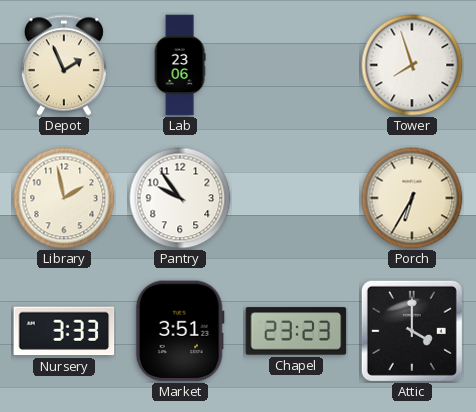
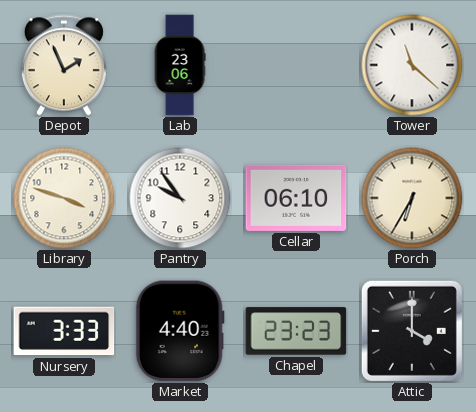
Tower: 7:57 -> 11:22
Library: 1:58 -> 3:48
Cellar: none -> 06:10
Market: 3:51 -> 4:40
